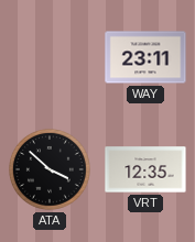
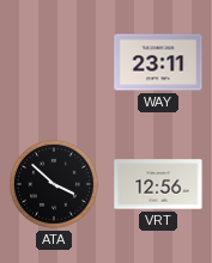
VRT: 12:35 -> 12:56
